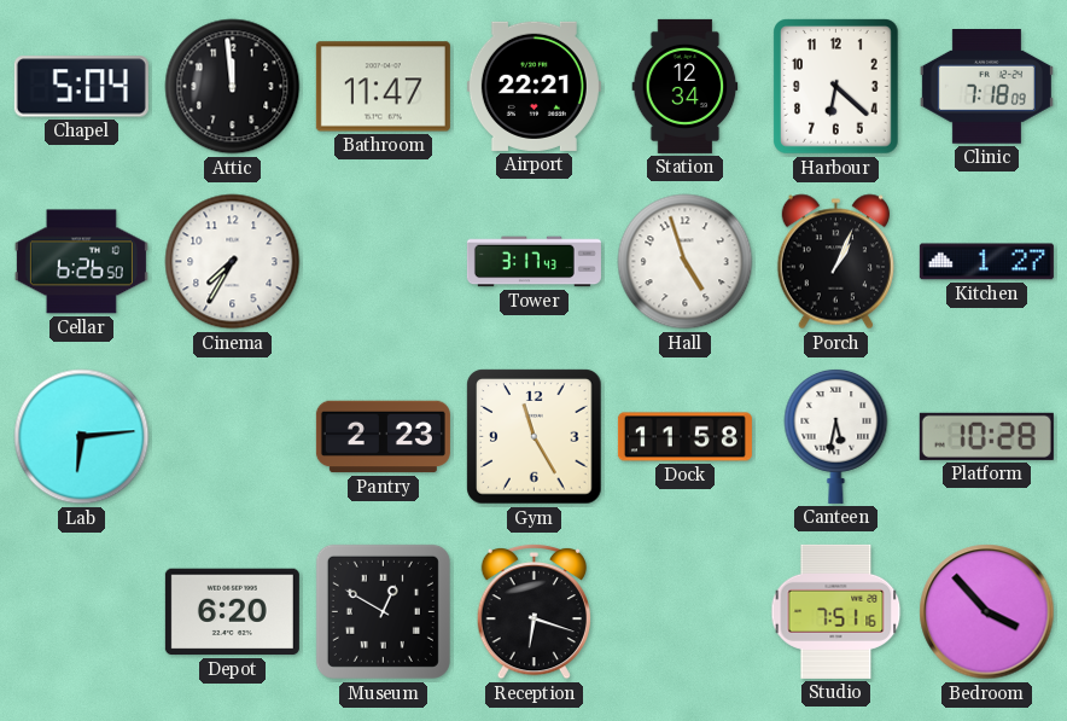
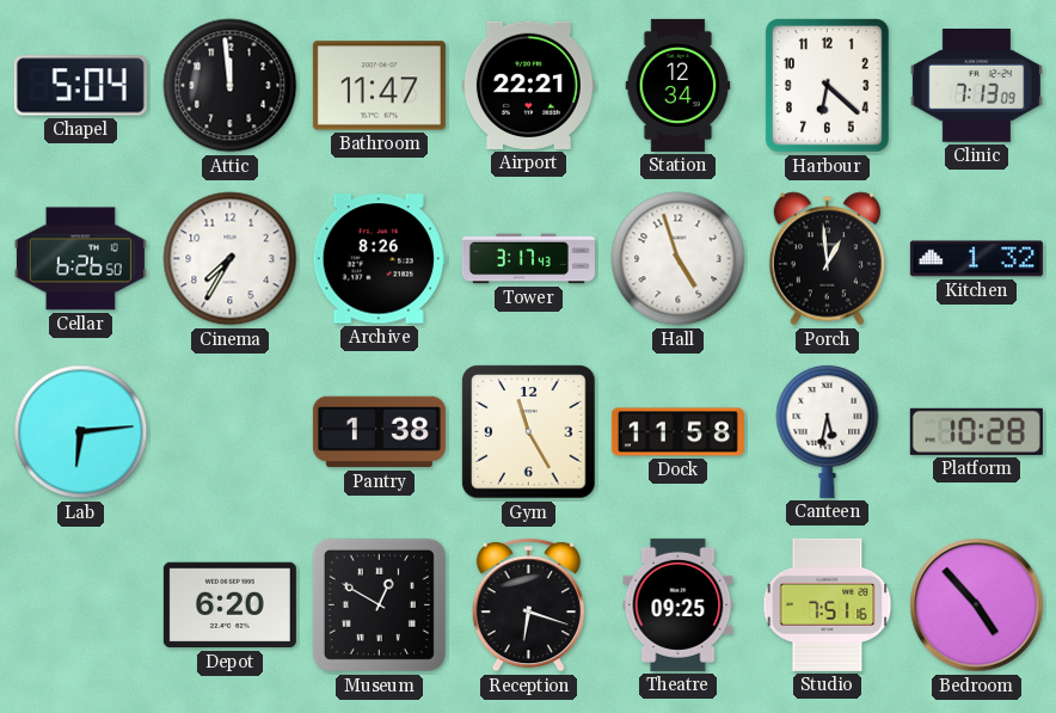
Clinic: 7:18 -> 7:13
Archive: none -> 8:26
Porch: 1:04 -> 12:59
Kitchen: 1:27 -> 1:32
Pantry: 2:23 -> 1:38
Theatre: none -> 09:25
Bedroom: 3:53 -> 4:53
